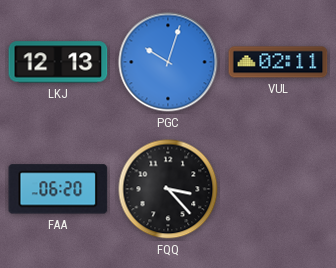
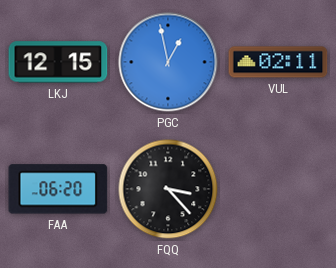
LKJ: 12:13 -> 12:15
PGC: 10:03 -> 12:58
